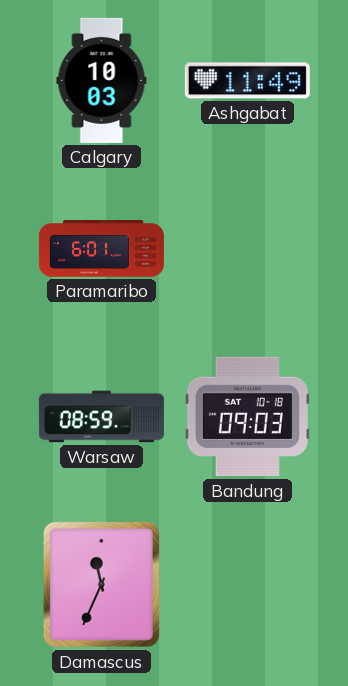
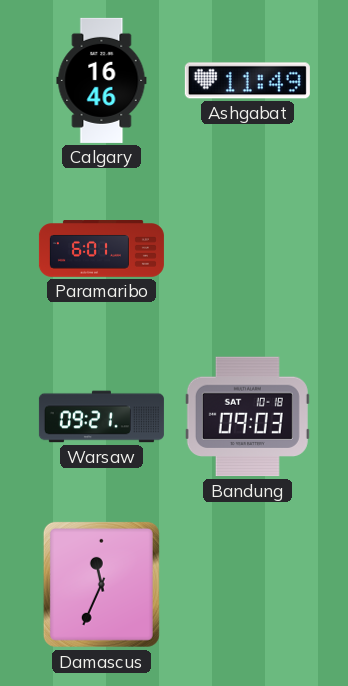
Calgary: 10:03 -> 16:46
Warsaw: 08:59 -> 09:21
